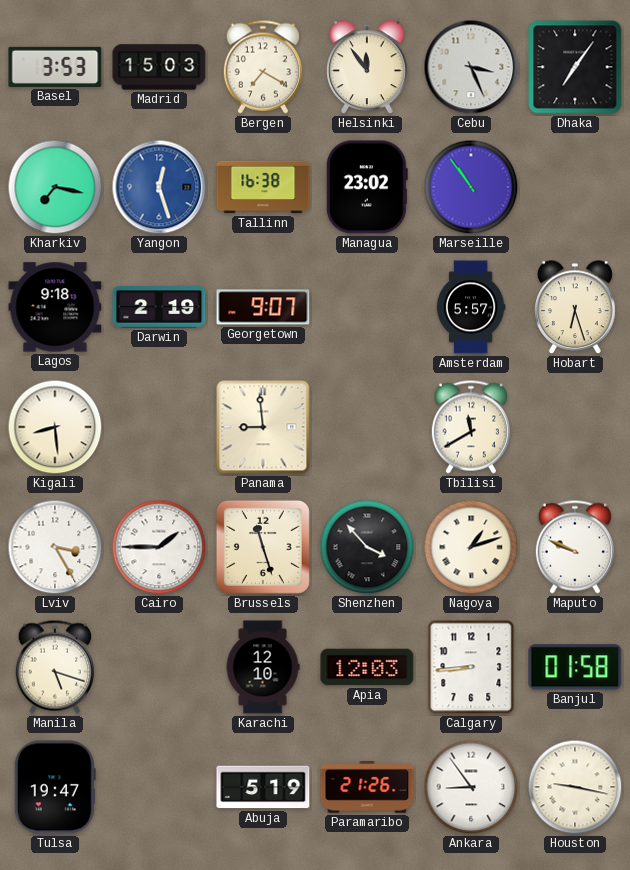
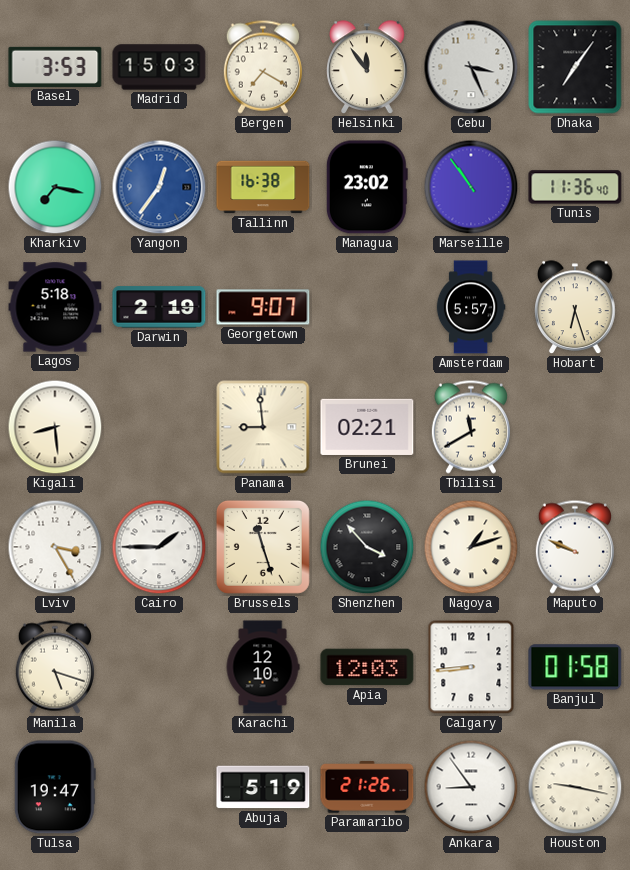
Yangon: 12:27 -> 12:36
Tunis: none -> 11:36
Lagos: 9:18 -> 5:18
Brunei: none -> 02:21
